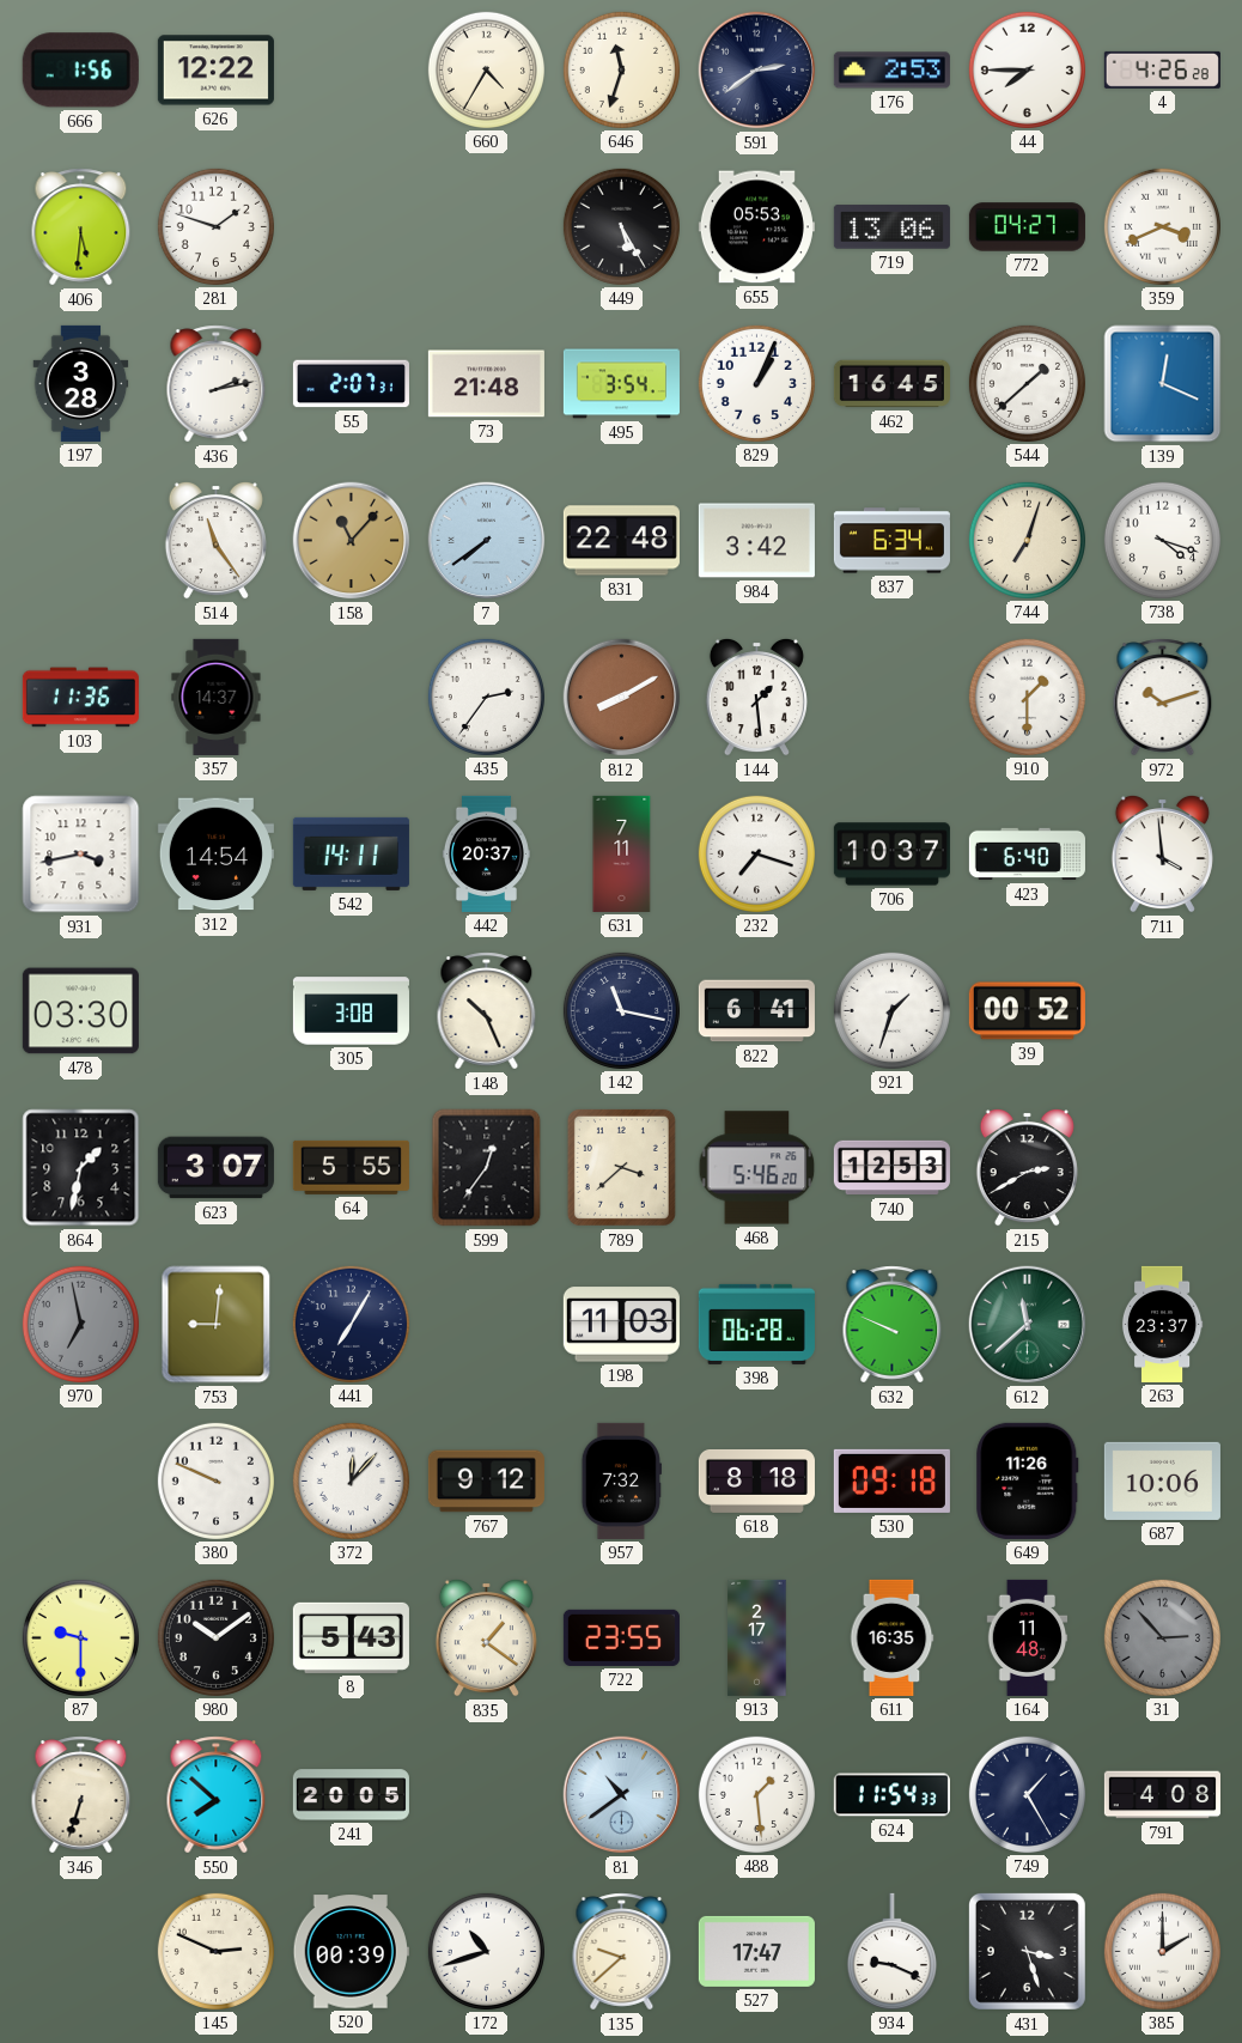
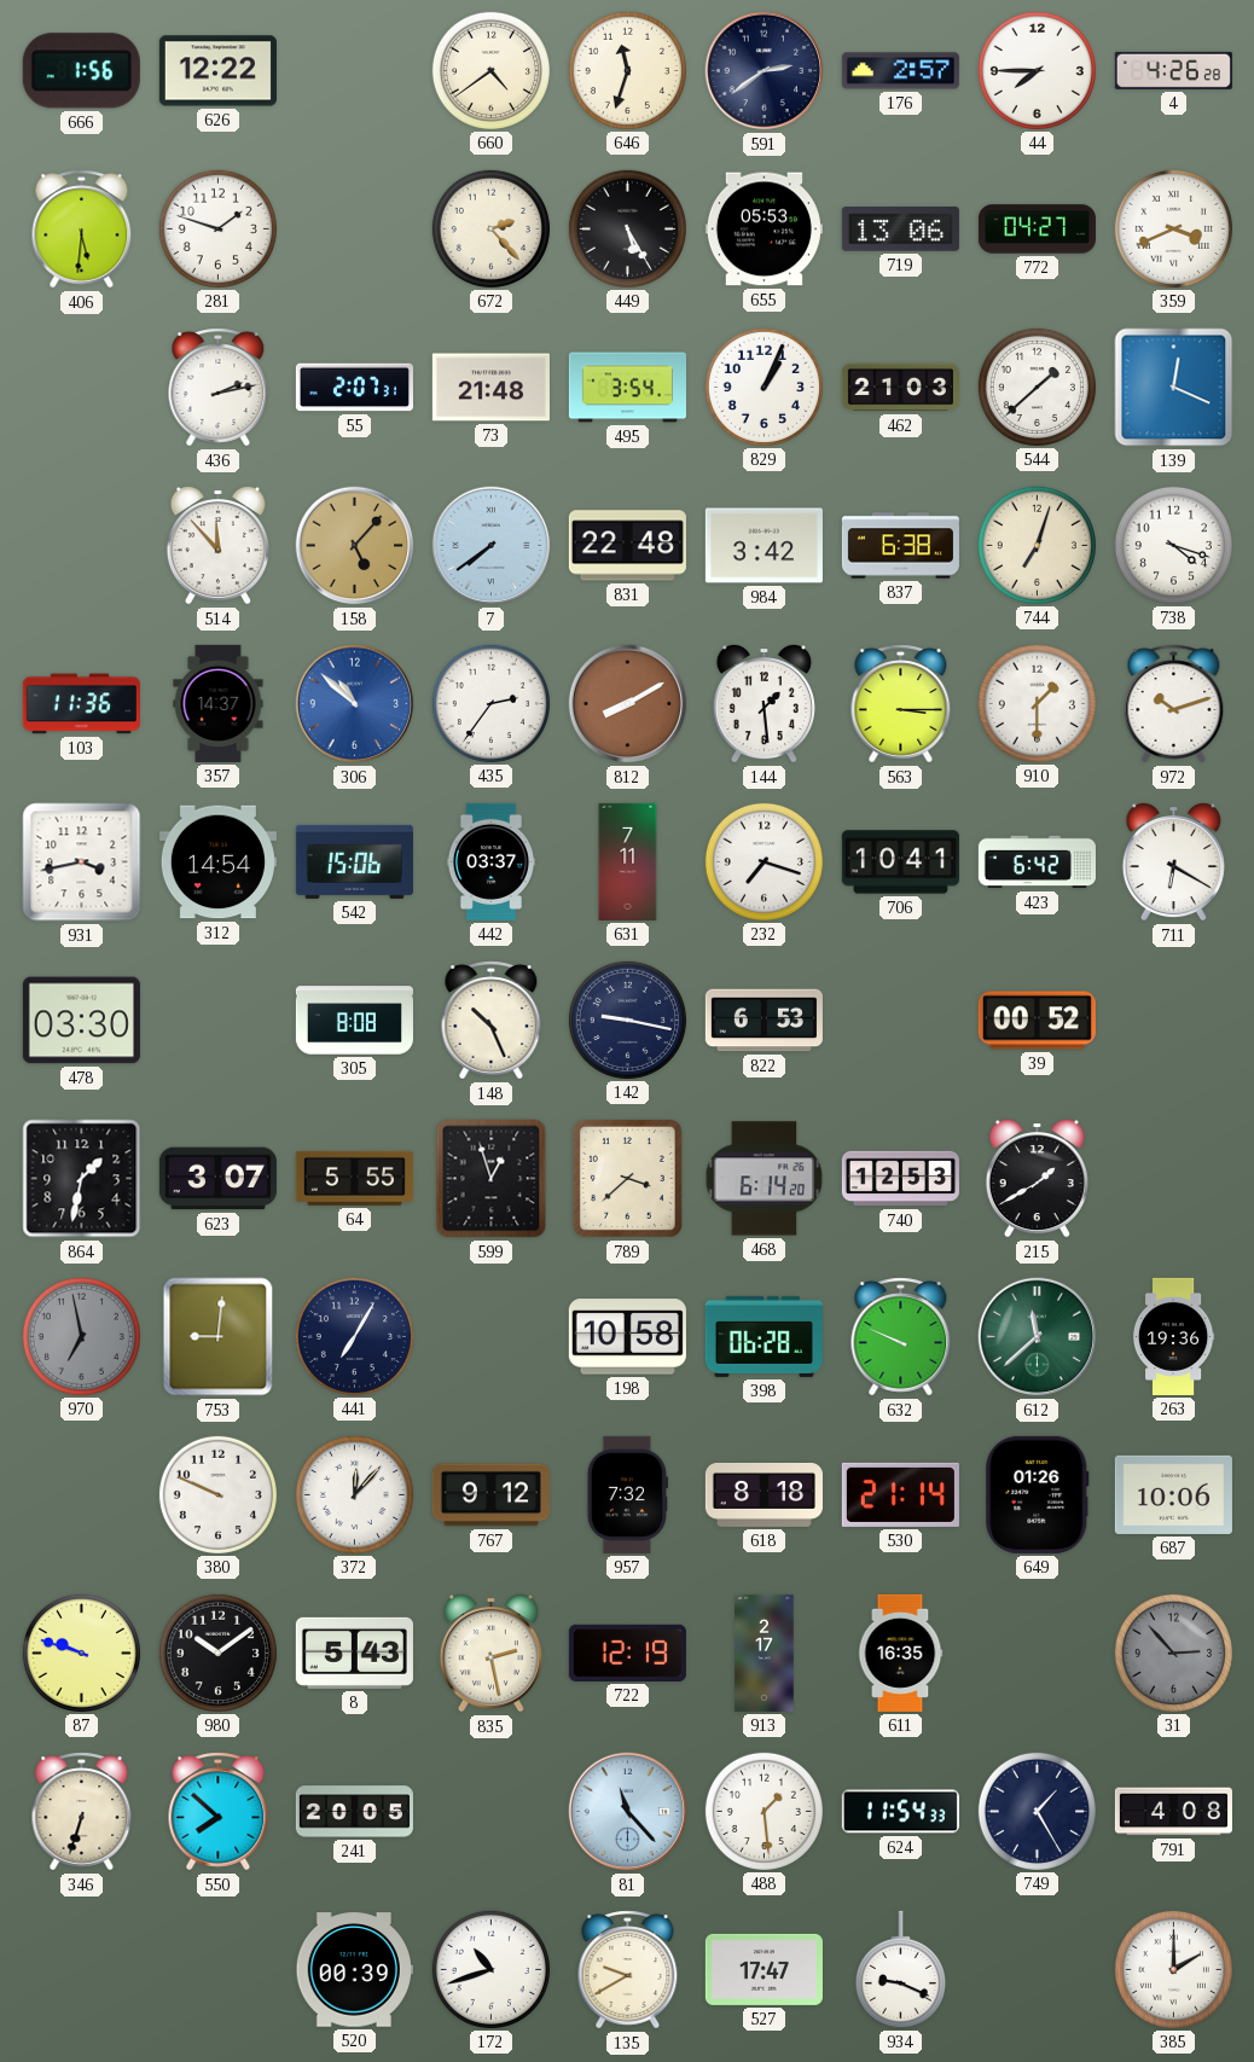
660: 4:35 -> 4:39
176: 2:53 -> 2:57
672: none -> 2:23
197: 3:28 -> none
462: 16:45 -> 21:03
514: 11:24 -> 11:53
158: 11:07 -> 5:07
837: 6:34 -> 6:38
306: none -> 10:52
563: none -> 3:15
542: 14:11 -> 15:06
442: 20:37 -> 03:37
706: 10:37 -> 10:41
423: 6:40 -> 6:42
711: 3:59 -> 6:20
305: 3:08 -> 8:08
142: 11:17 -> 9:17
822: 6:41 -> 6:53
921: 1:33 -> none
599: 12:36 -> 12:57
468: 5:46 -> 6:14
215: 2:40 -> 1:40
198: 11:03 -> 10:58
263: 23:37 -> 19:36
530: 09:18 -> 21:14
649: 11:26 -> 01:26
87: 9:30 -> 9:48
835: 1:21 -> 2:28
722: 23:55 -> 12:19
164: 11:48 -> none
81: 10:39 -> 11:23
145: 2:49 -> none
135: 9:38 -> 9:40
431: 3:27 -> none
